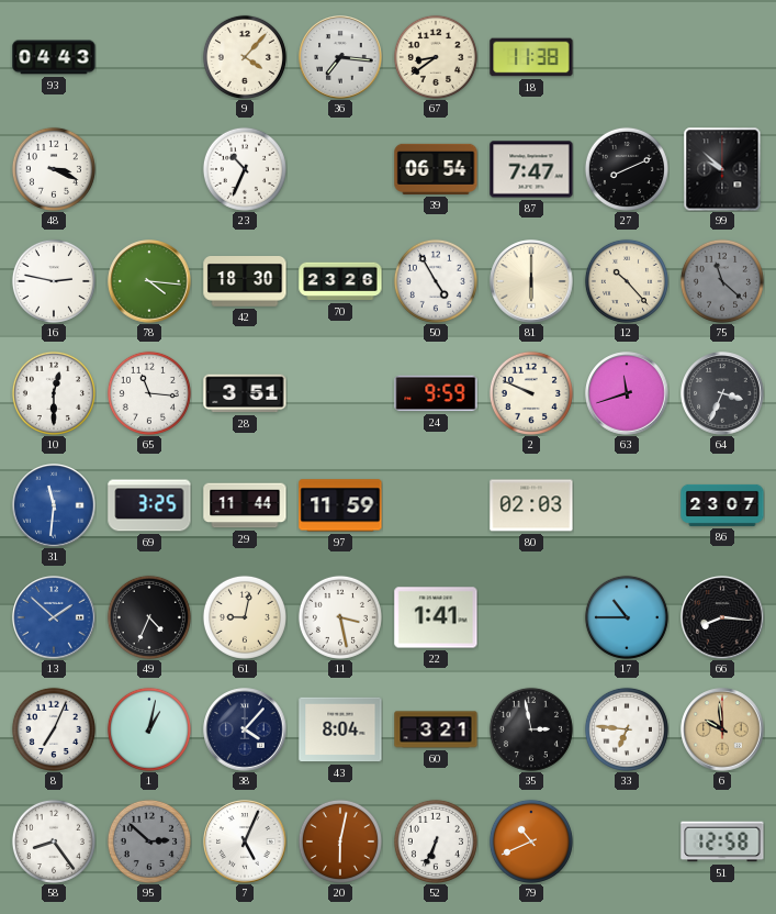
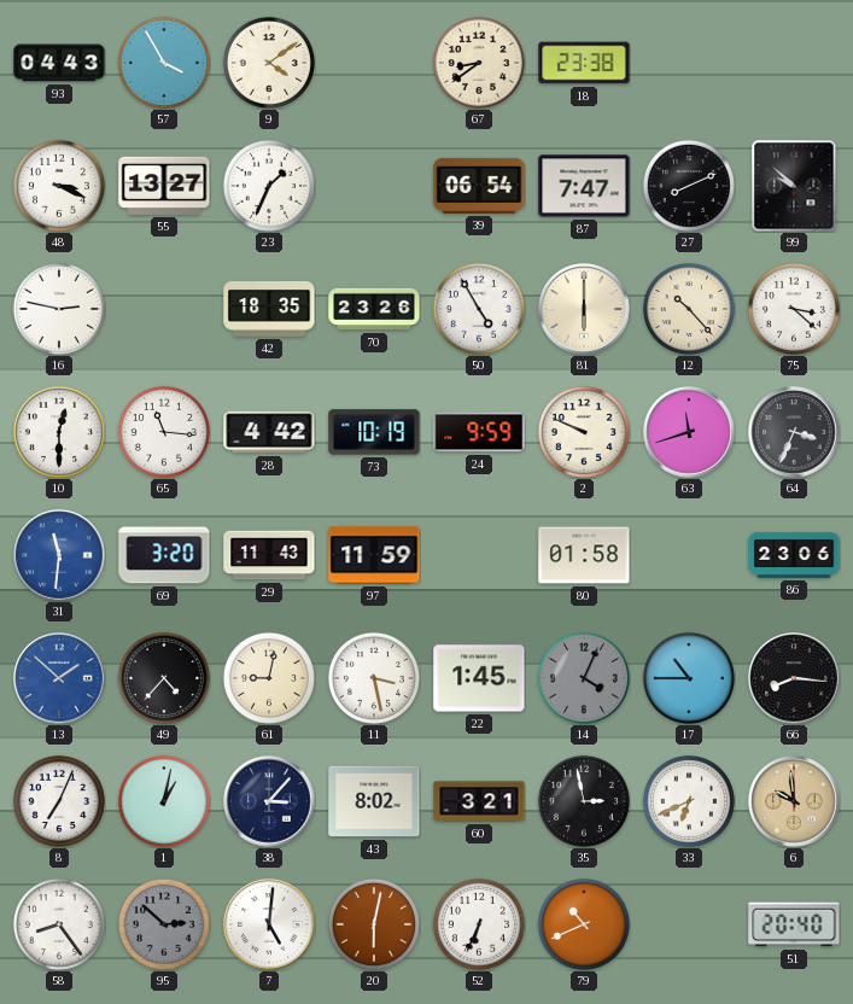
57: none -> 3:55
9: 4:07 -> 4:09
36: 7:16 -> none
18: 11:38 -> 23:38
55: none -> 13:27
23: 10:34 -> 1:34
78: 4:16 -> none
42: 18:30 -> 18:35
75: 11:22 -> 3:22
75 dial: grey -> white
28: 3:51 -> 4:42
73: none -> 10:19
69: 3:25 -> 3:20
29: 11:44 -> 11:43
80: 02:03 -> 01:58
86: 23:07 -> 23:06
49: 4:34 -> 4:37
22: 1:41 -> 1:45
14: none -> 4:04
38: 4:07 -> 3:07
43: 8:04 -> 8:02
33: 6:46 -> 6:41
7: 5:04 -> 5:01
51: 12:58 -> 20:40
